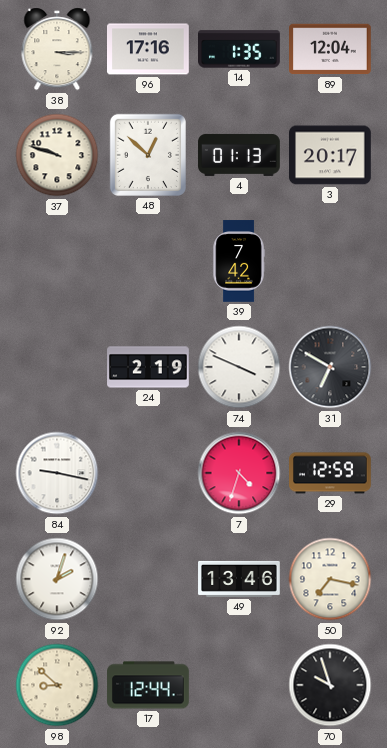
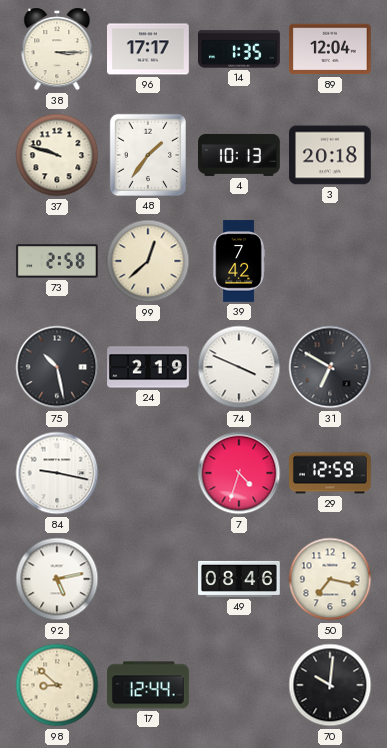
96: 17:16 -> 17:17
48: 12:52 -> 1:36
4: 01:13 -> 10:13
3: 20:17 -> 20:18
73: none -> 2:58
99: none -> 12:38
75: none -> 10:28
92: 2:03 -> 5:13
49: 13:46 -> 08:46
70: 9:57 -> 10:01
